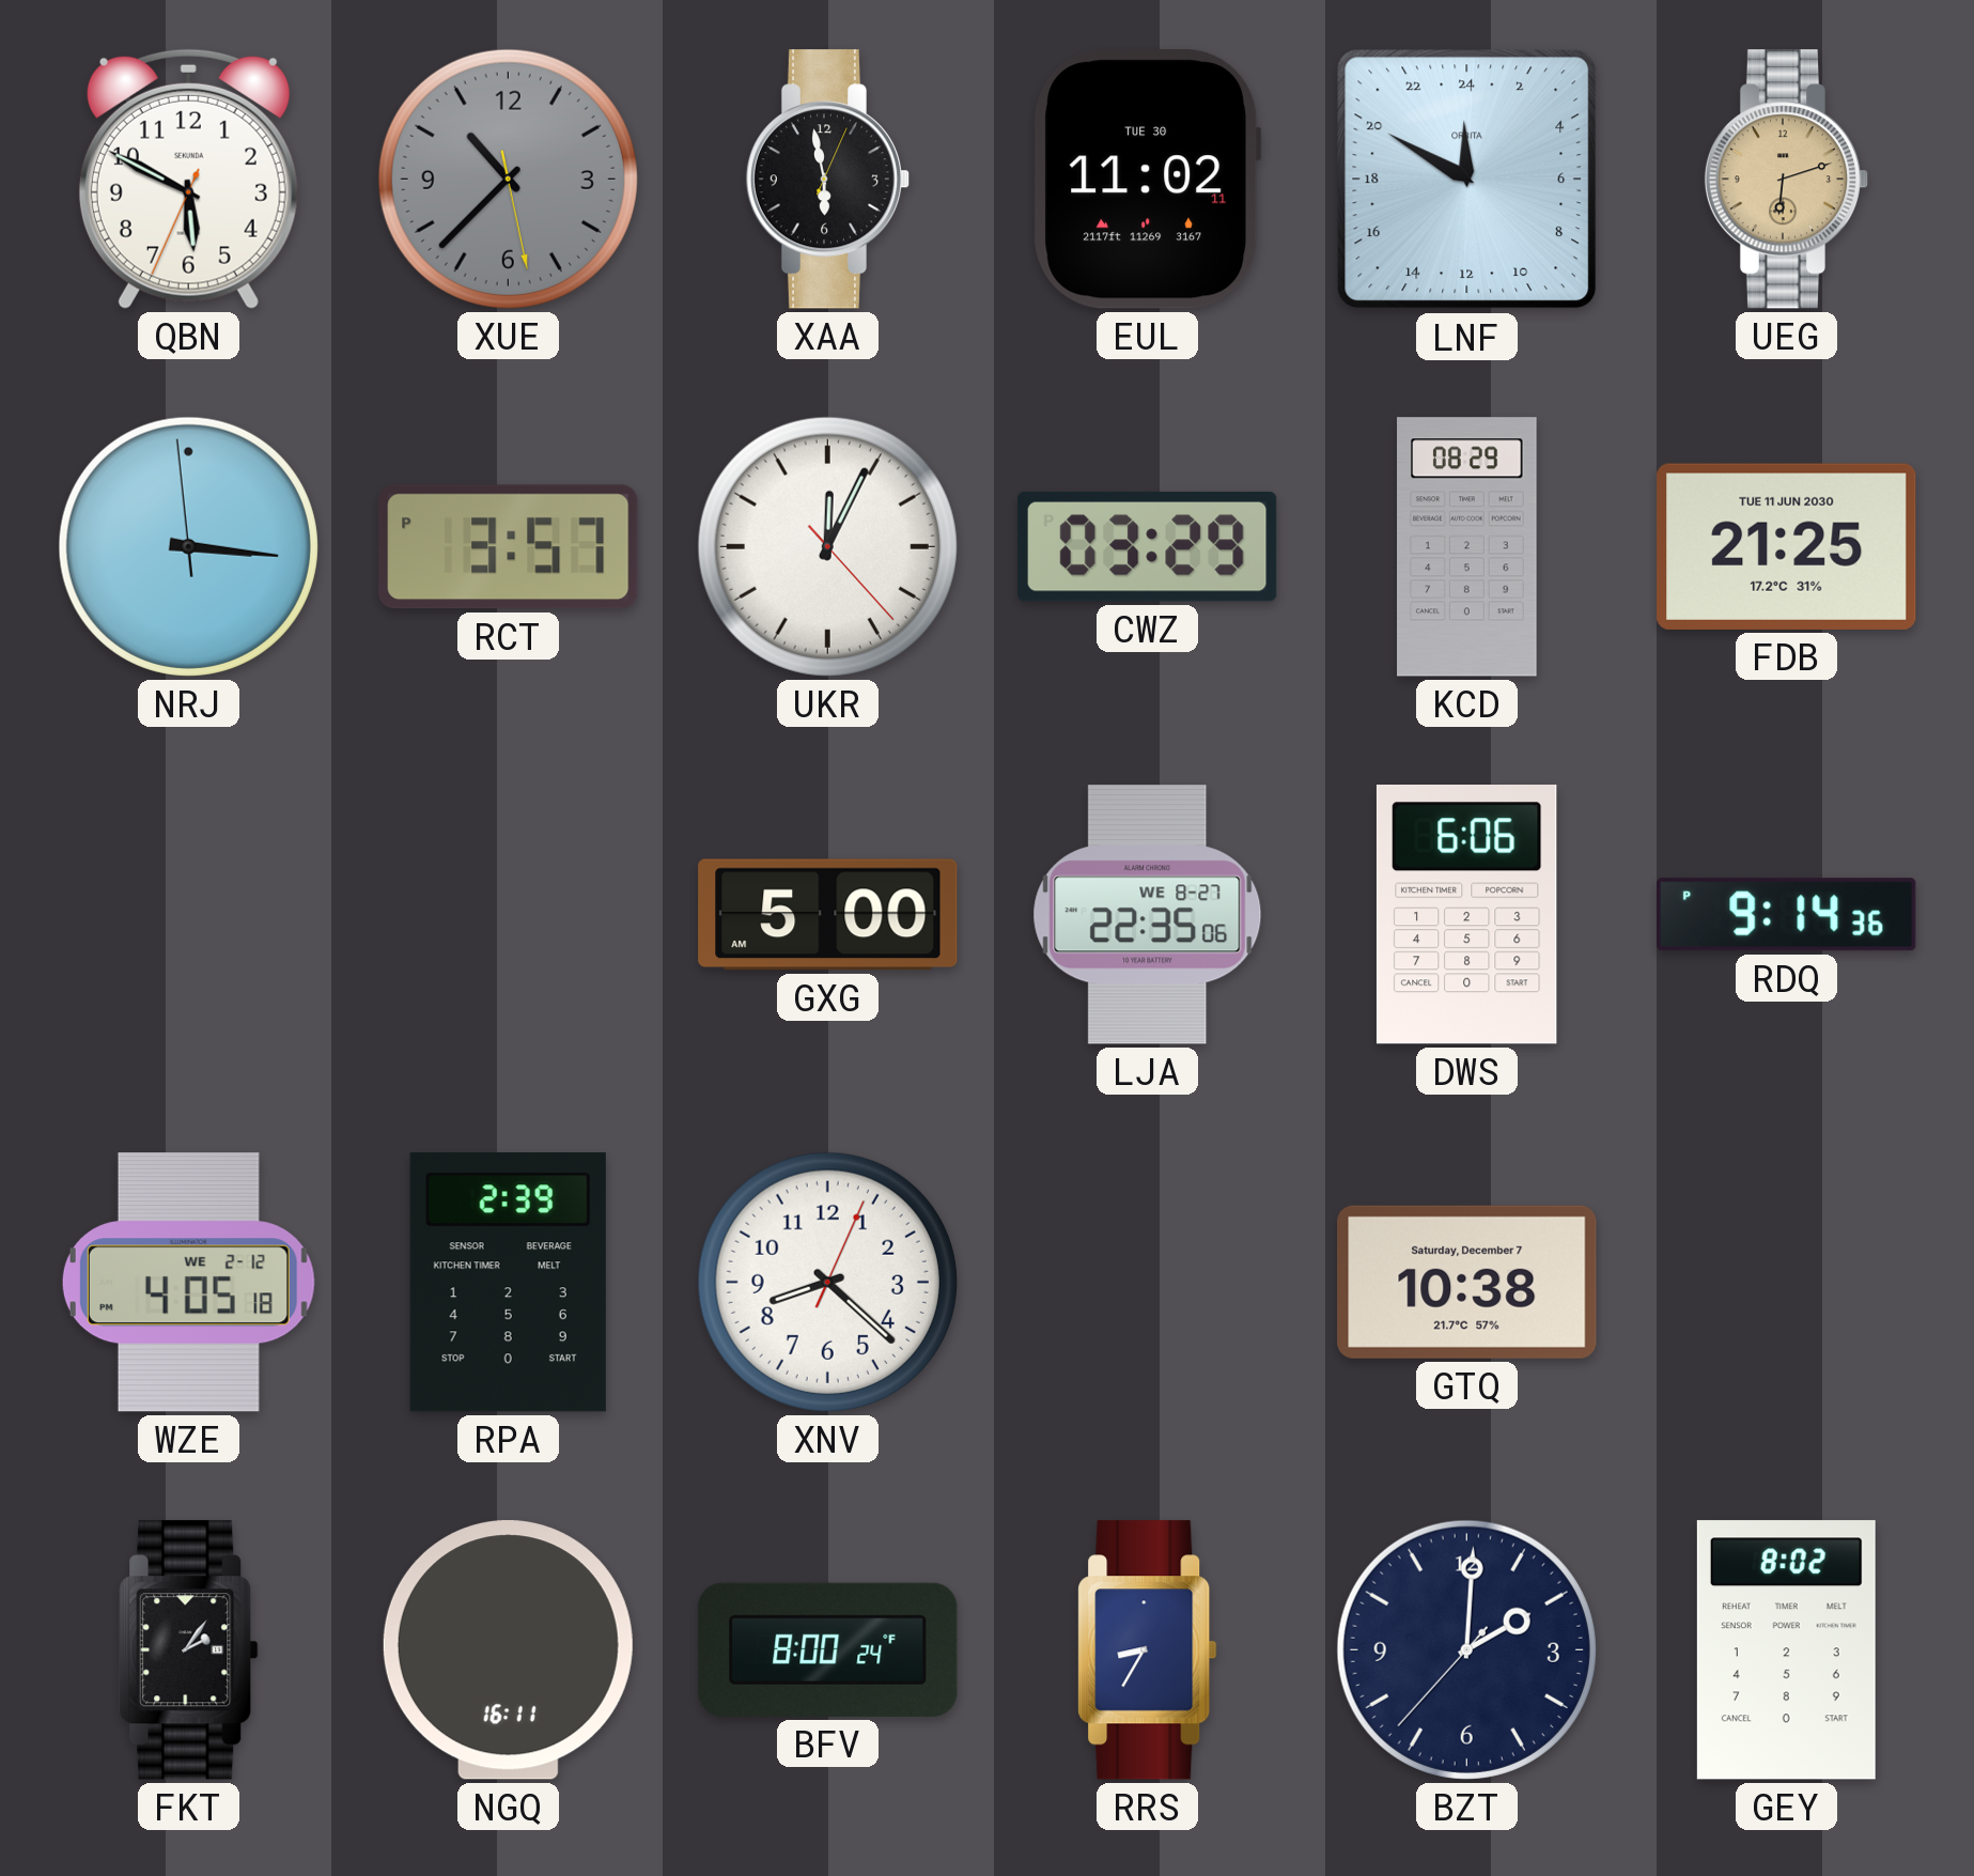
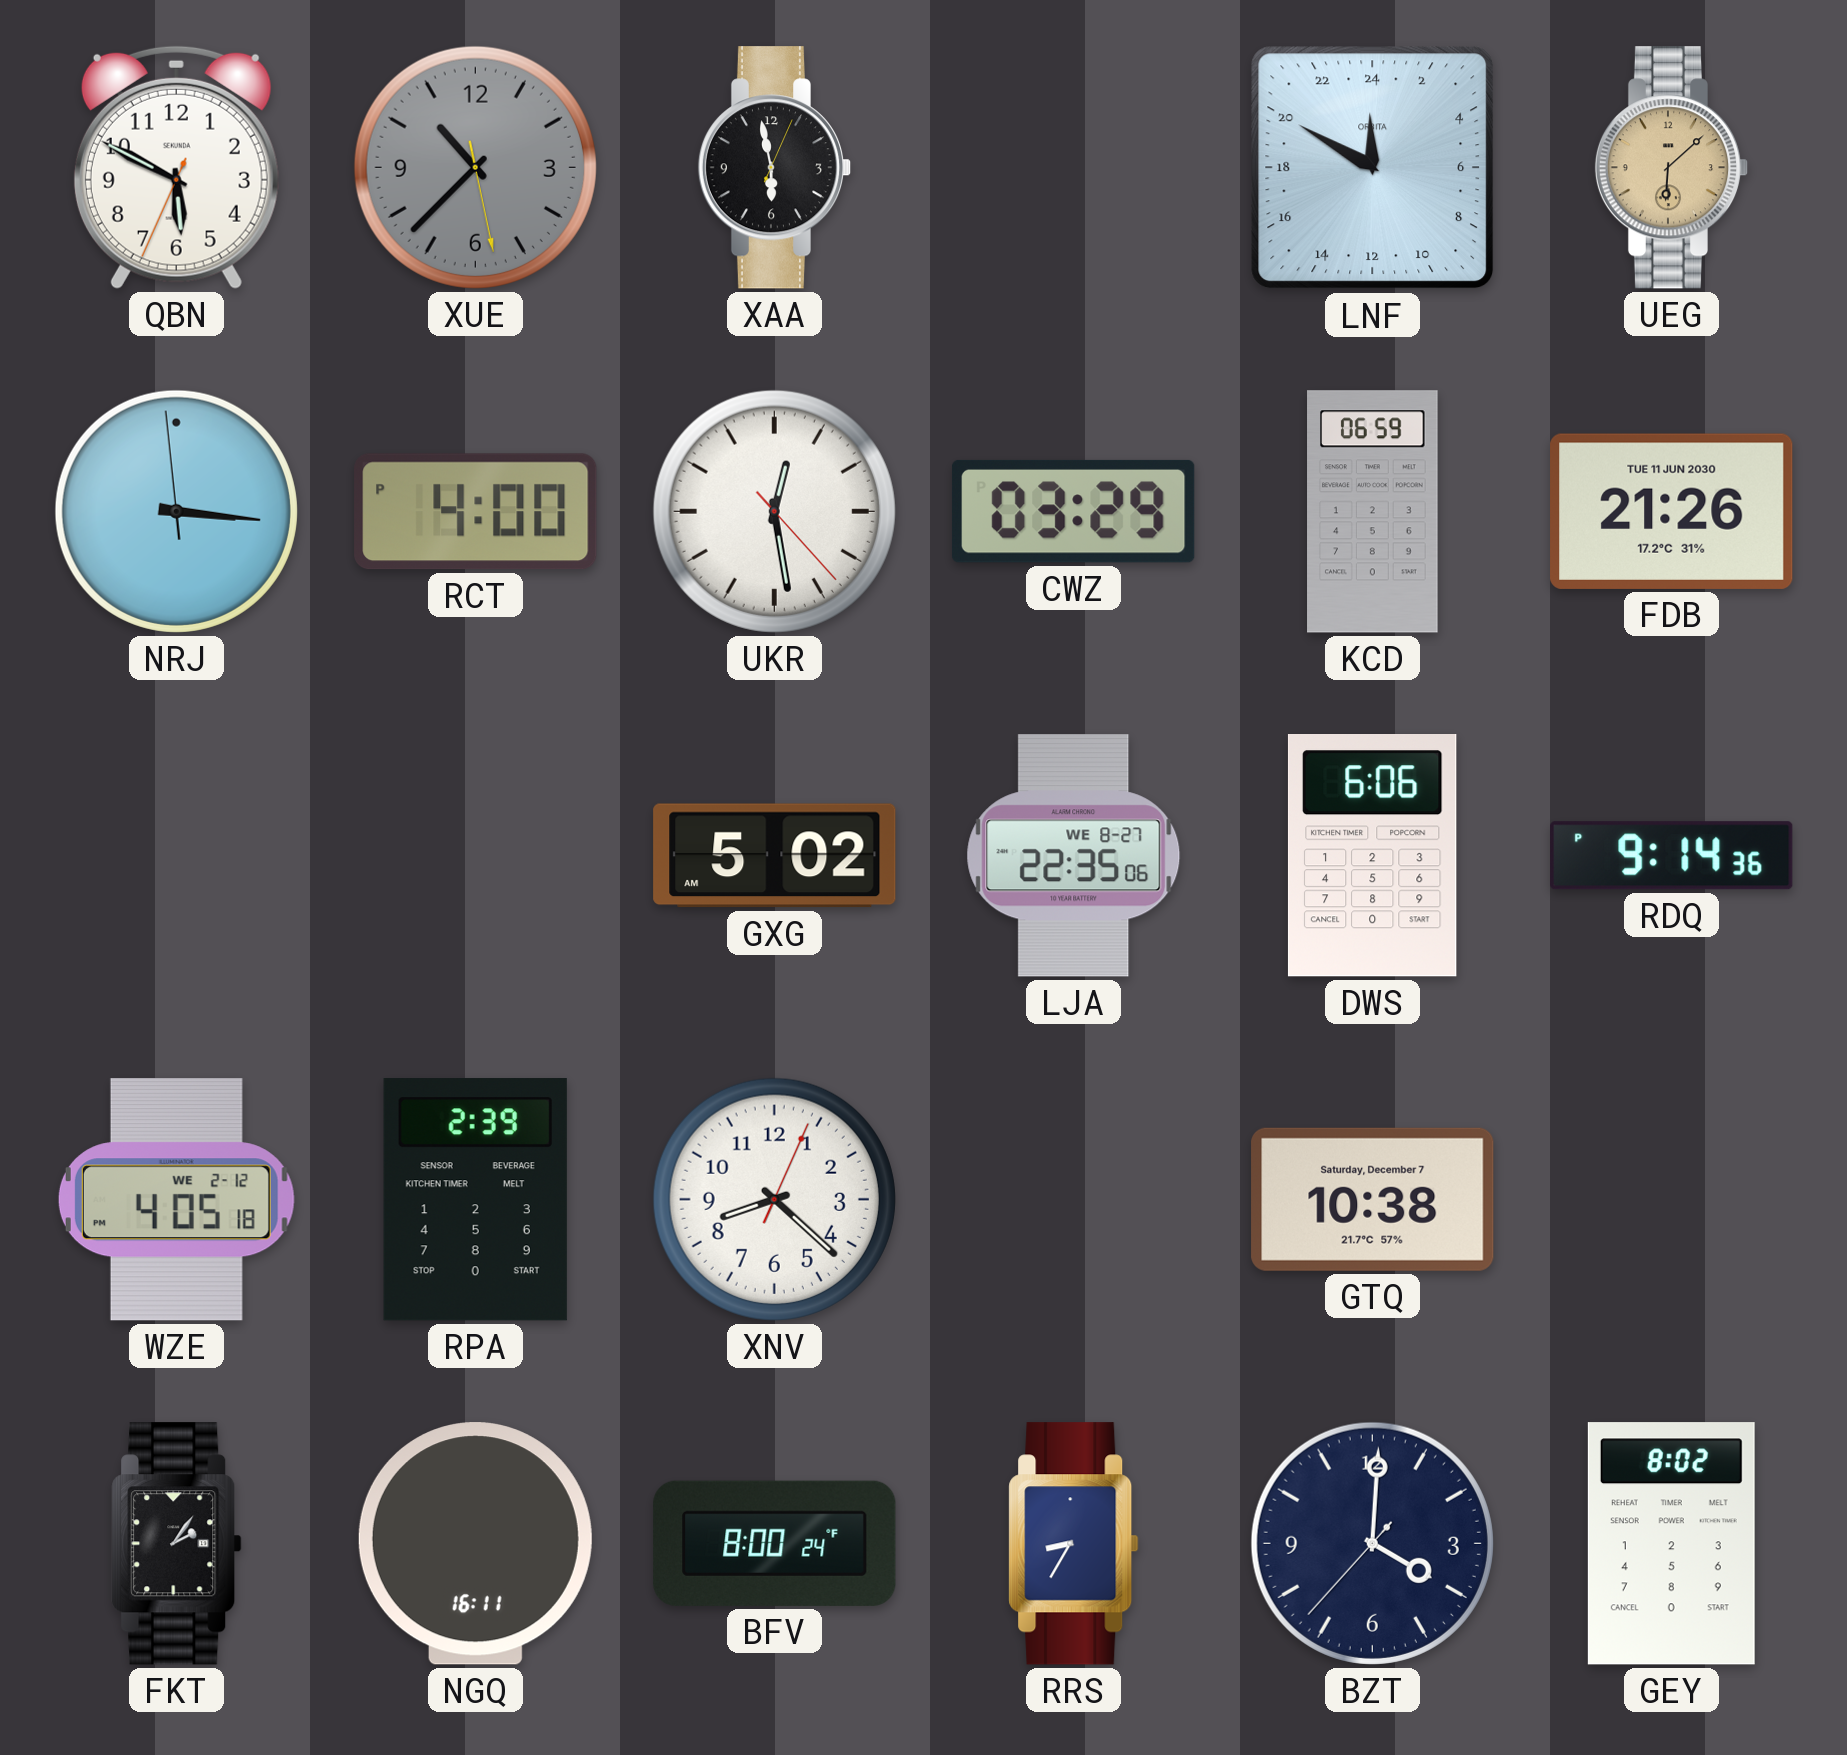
EUL: 11:02 -> none
UEG: 6:12 -> 6:08
RCT: 3:57 -> 4:00
UKR: 12:04 -> 12:28
KCD: 08:29 -> 06:59
FDB: 21:25 -> 21:26
GXG: 5:00 -> 5:02
BZT: 2:00 -> 4:00
